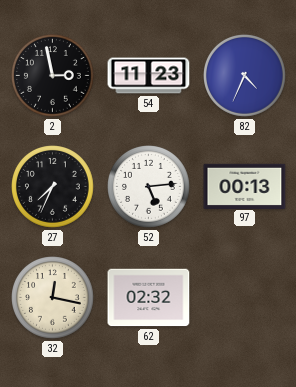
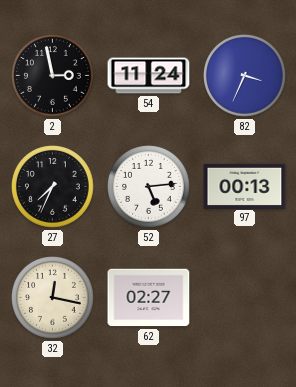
54: 11:23 -> 11:24
82: 4:34 -> 3:34
62: 02:32 -> 02:27
